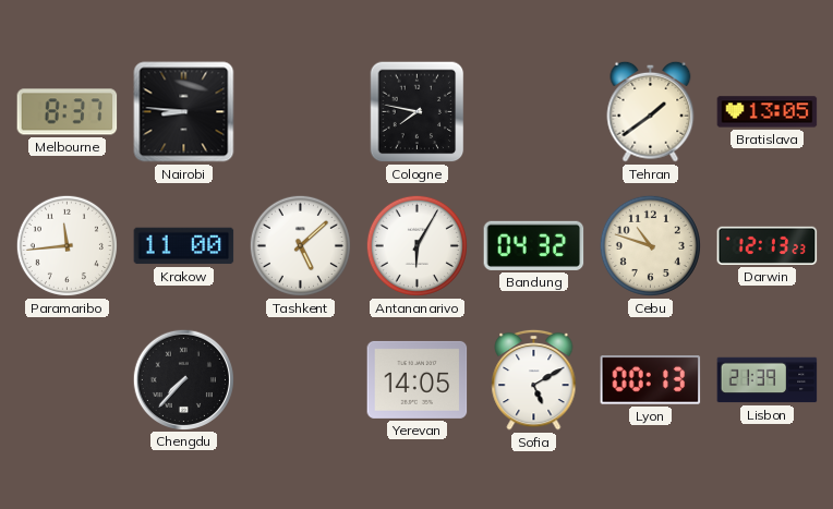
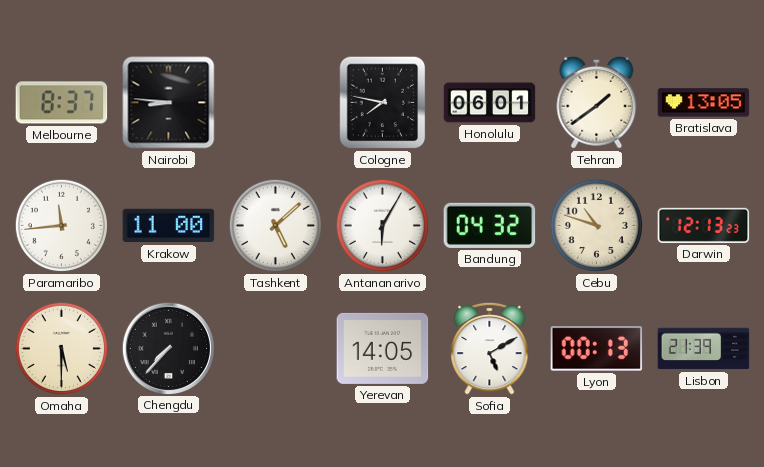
Honolulu: none -> 06:01
Omaha: none -> 5:30
